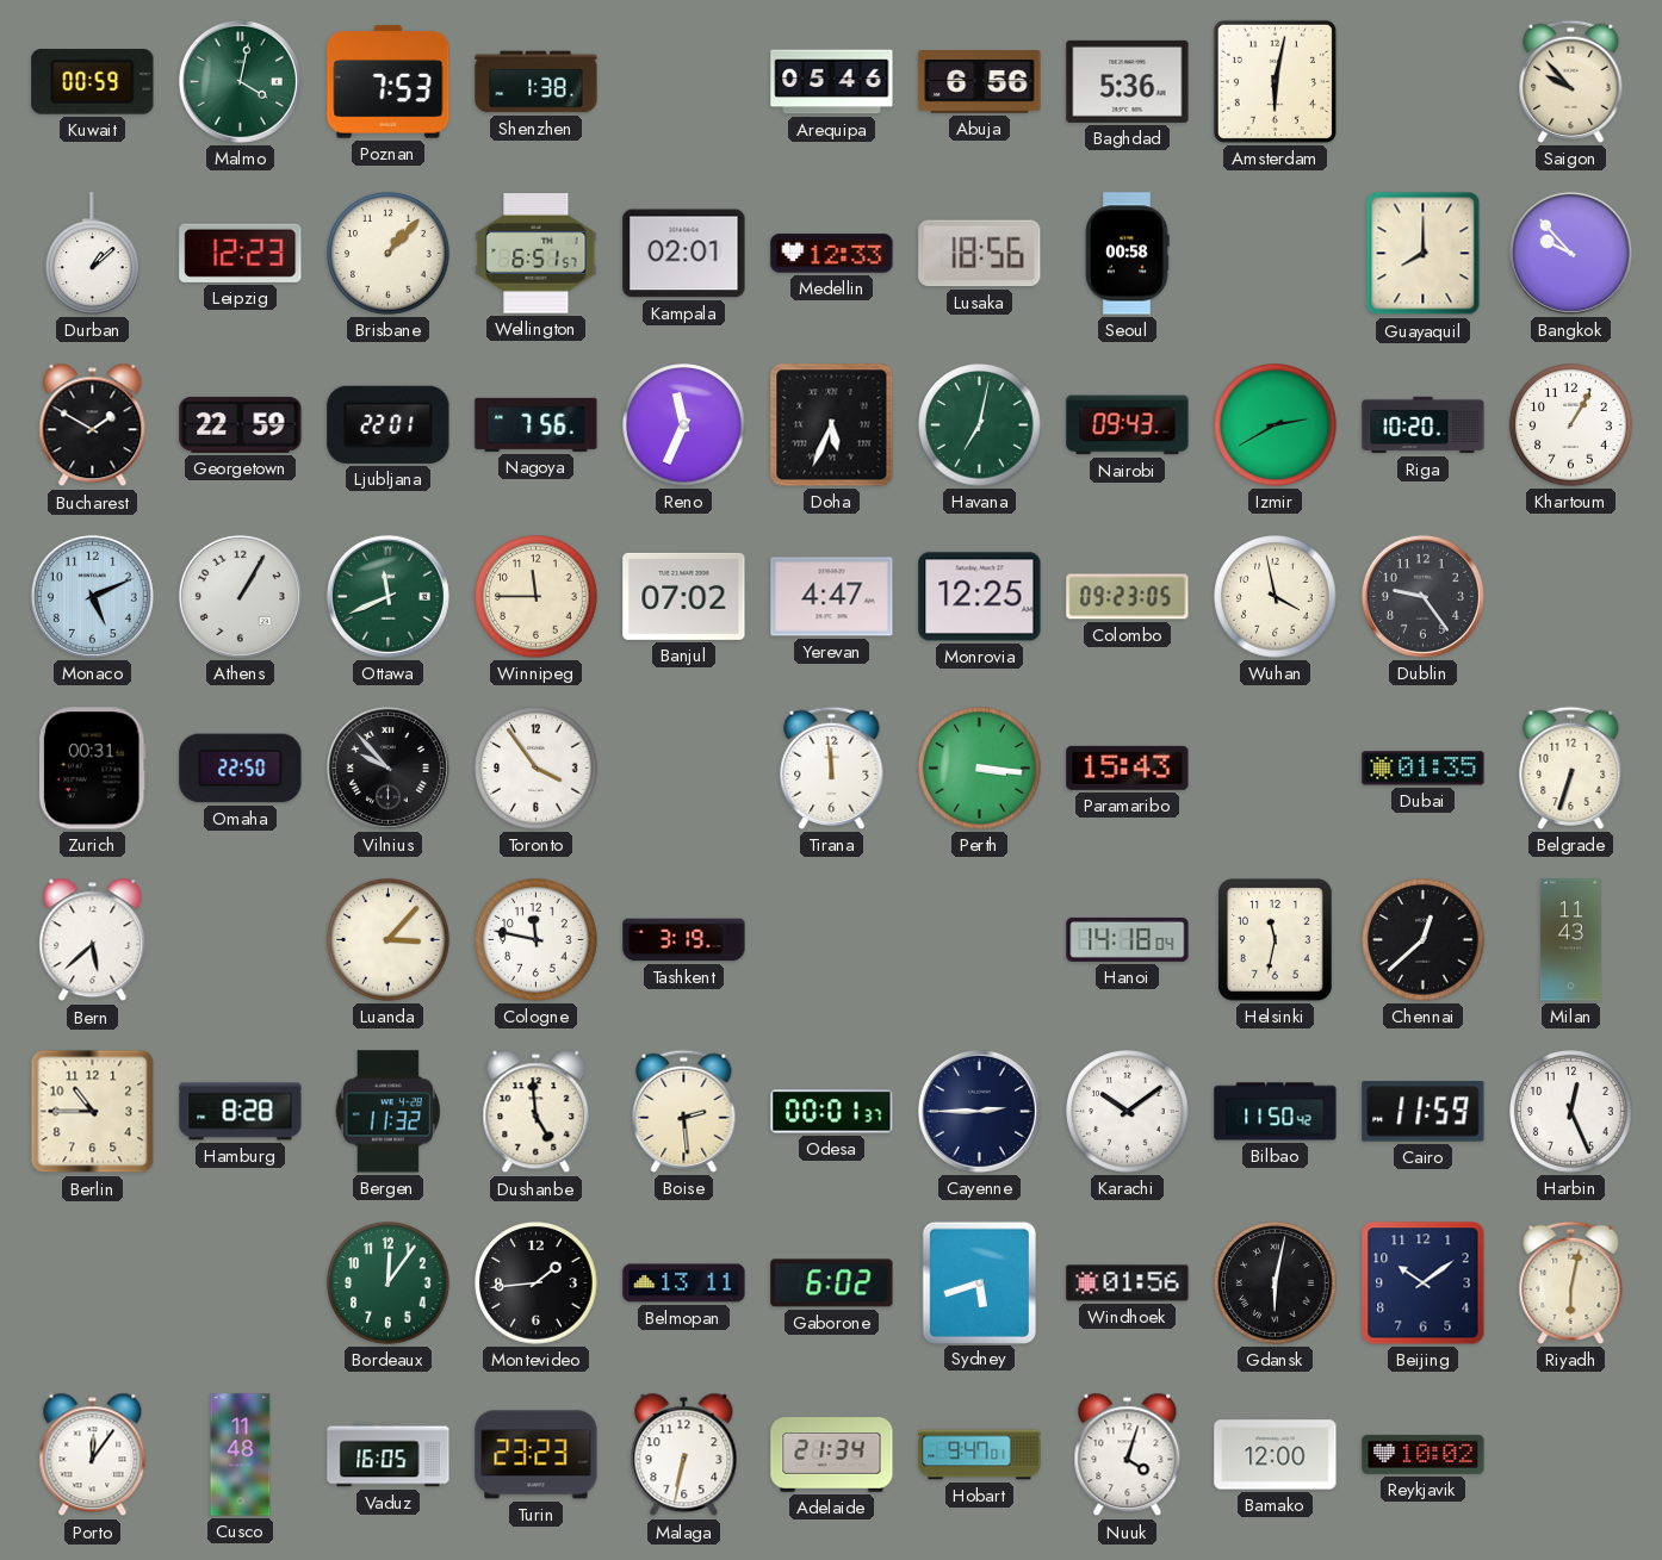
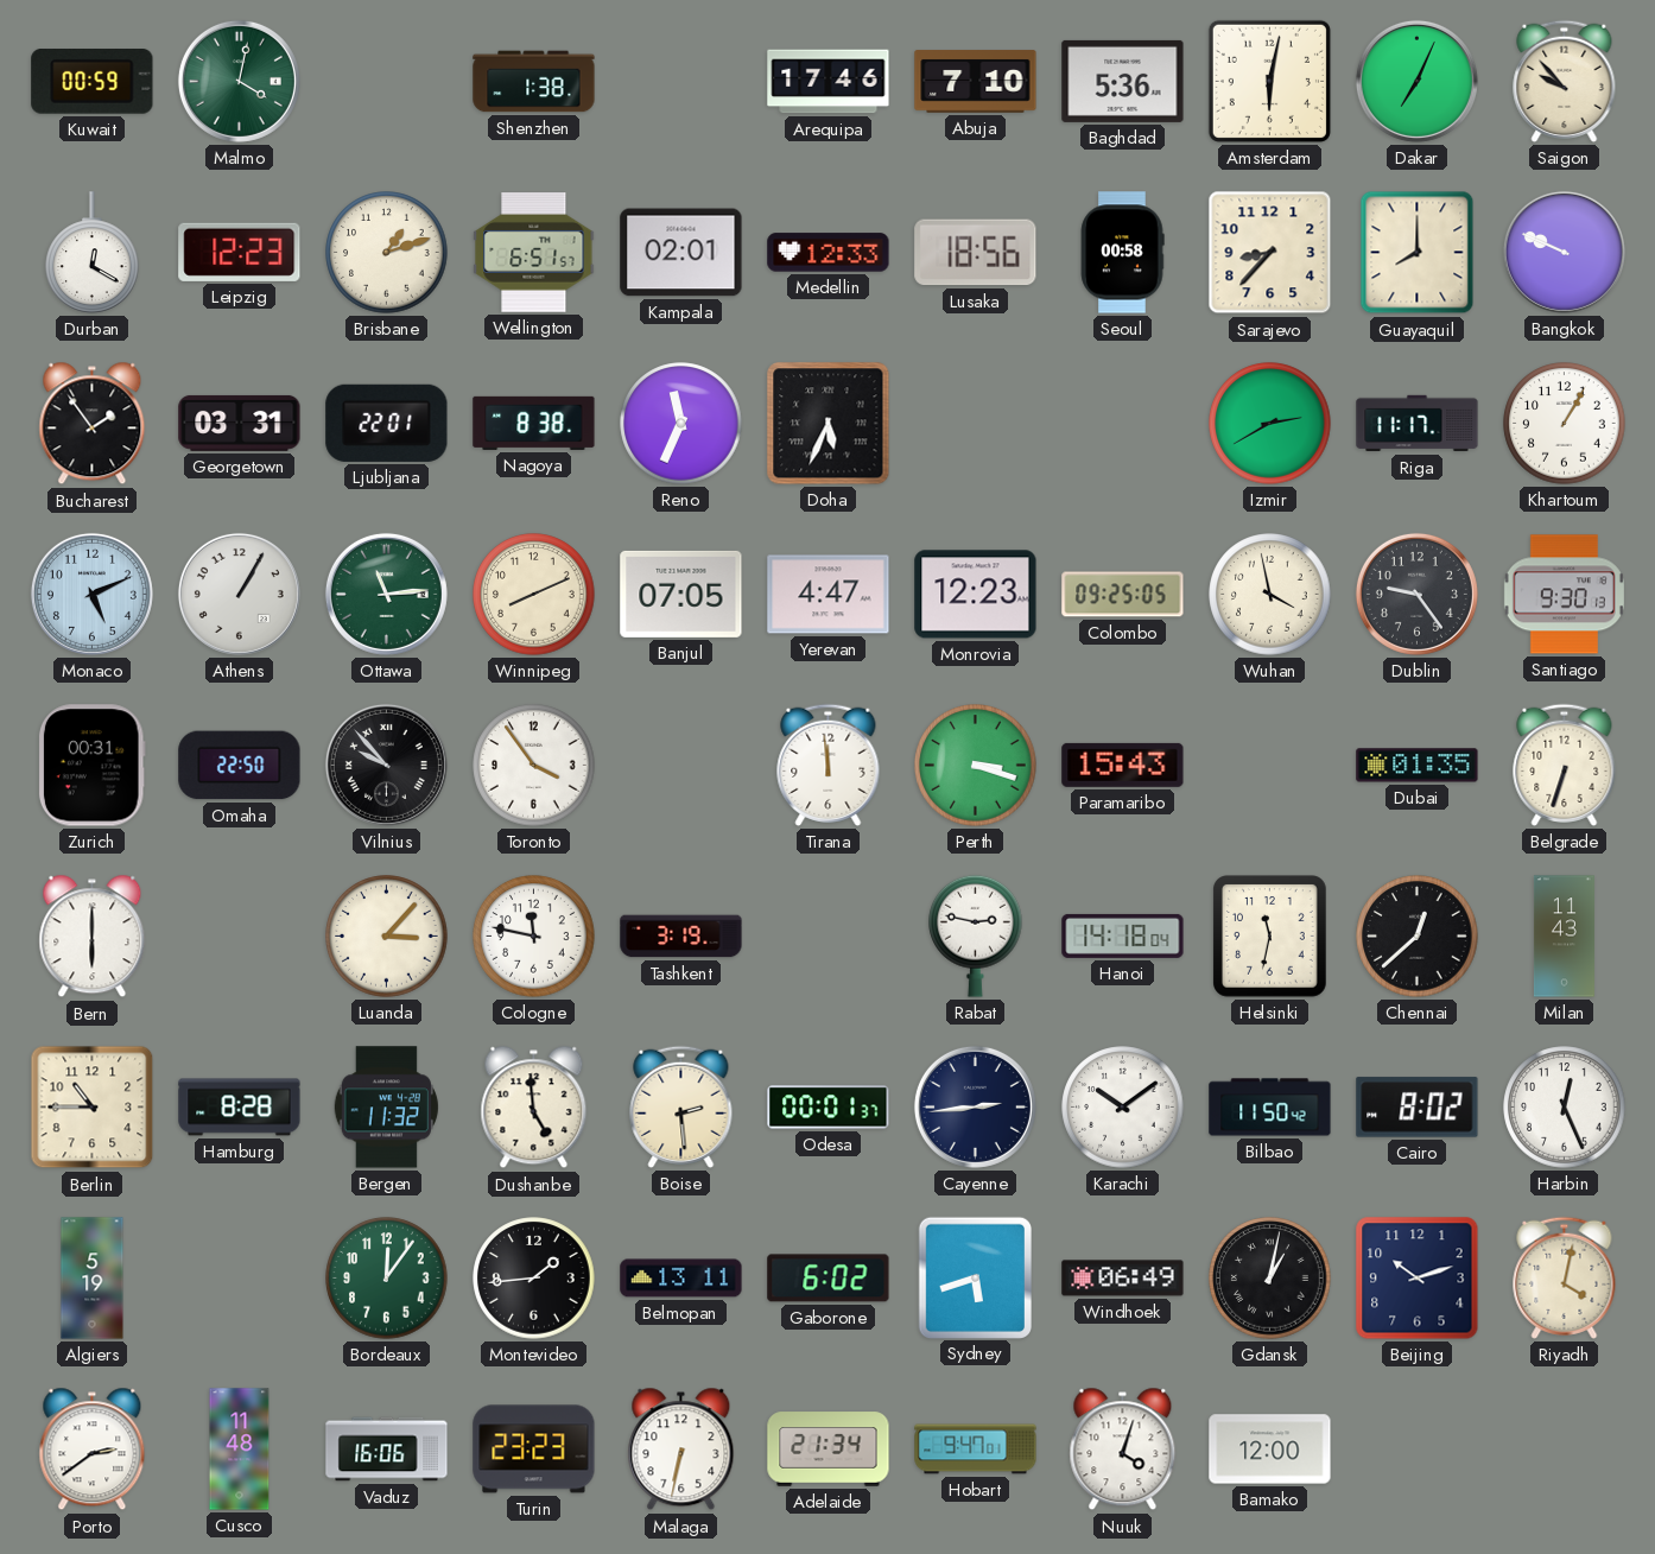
Poznan: 7:53 -> none
Arequipa: 05:46 -> 17:46
Abuja: 6:56 -> 7:10
Dakar: none -> 7:04
Durban: 1:08 -> 12:20
Brisbane: 1:07 -> 1:12
Sarajevo: none -> 8:37
Bangkok: 9:53 -> 9:49
Bucharest: 1:50 -> 1:54
Georgetown: 22:59 -> 03:31
Nagoya: 7:56 -> 8:38
Havana: 7:02 -> none
Nairobi: 09:43 -> none
Riga: 10:20 -> 11:17
Ottawa: 11:41 -> 11:14
Winnipeg: 11:45 -> 8:11
Banjul: 07:02 -> 07:05
Monrovia: 12:25 -> 12:23
Colombo: 09:23 -> 09:25
Santiago: none -> 9:30
Perth: 3:16 -> 3:18
Bern: 5:38 -> 6:00
Rabat: none -> 2:47
Cayenne: 2:45 -> 2:44
Cairo: 11:59 -> 8:02
Algiers: none -> 5:19
Windhoek: 01:56 -> 06:49
Gdansk: 6:02 -> 1:02
Beijing: 10:09 -> 10:12
Riyadh: 6:02 -> 4:02
Porto: 12:06 -> 2:39
Vaduz: 16:05 -> 16:06
Reykjavik: 10:02 -> none
